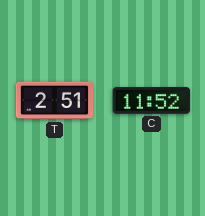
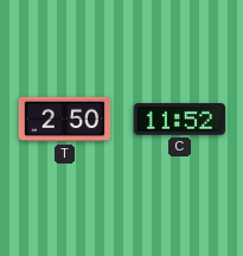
T: 2:51 -> 2:50
